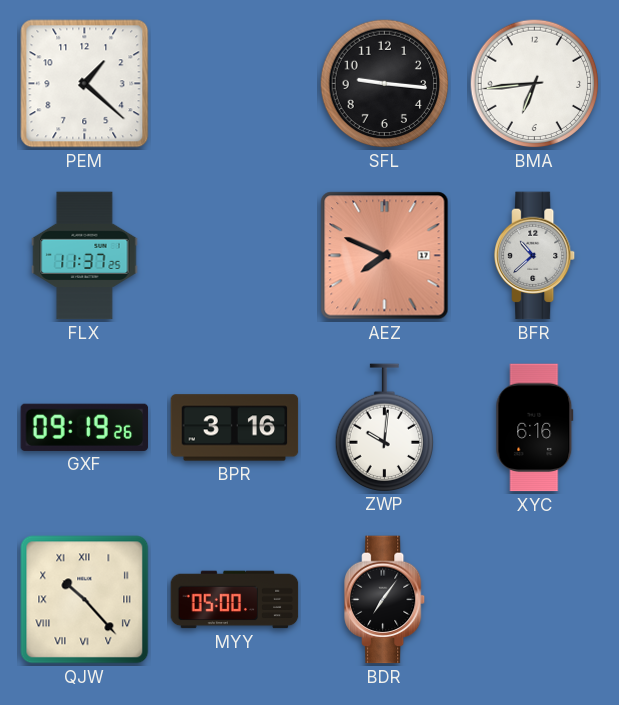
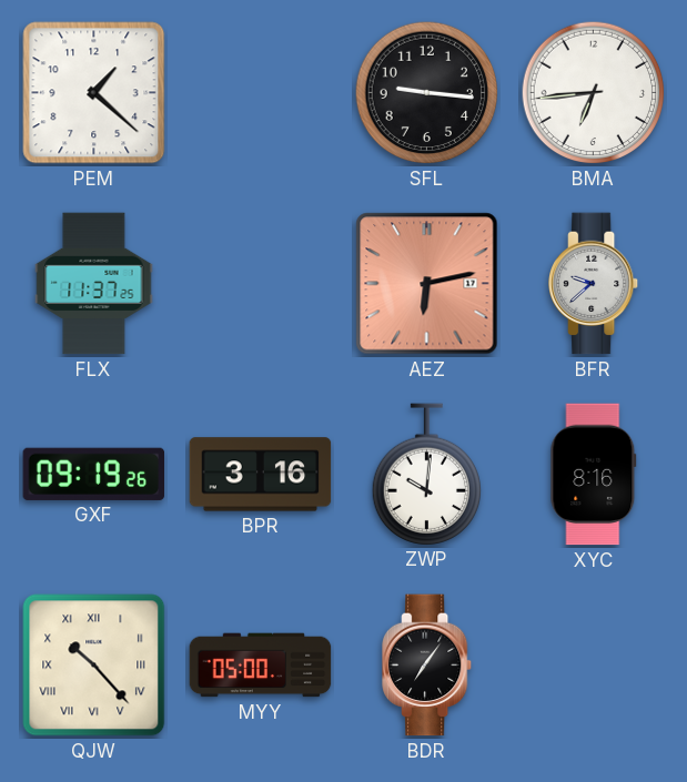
AEZ: 7:49 -> 6:13
BFR: 10:38 -> 9:38
XYC: 6:16 -> 8:16
